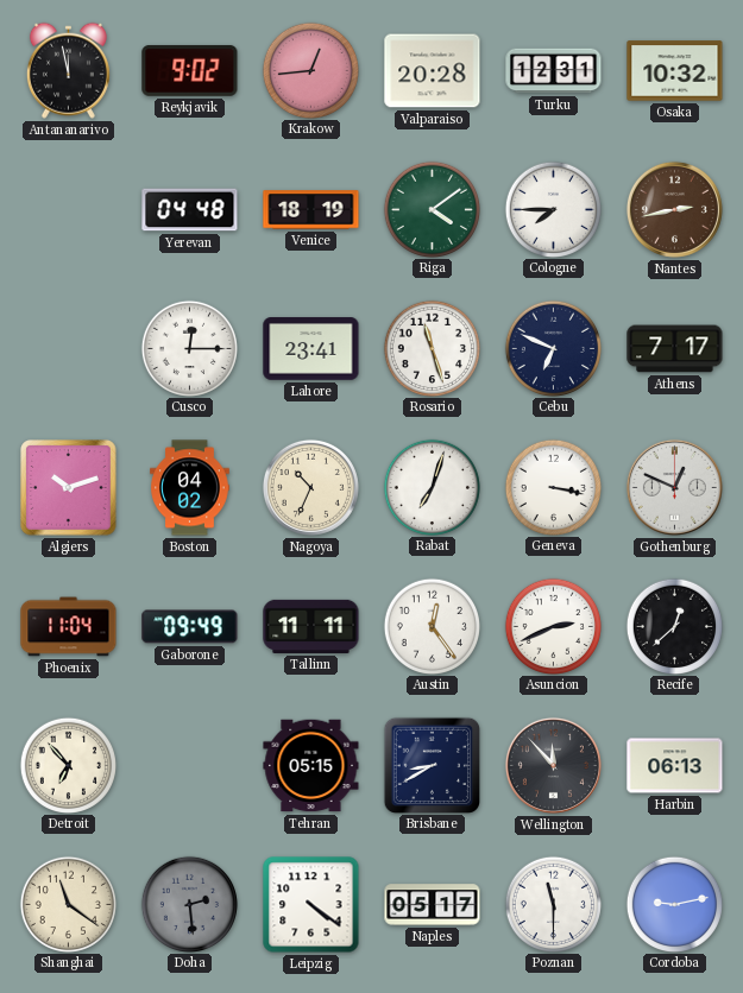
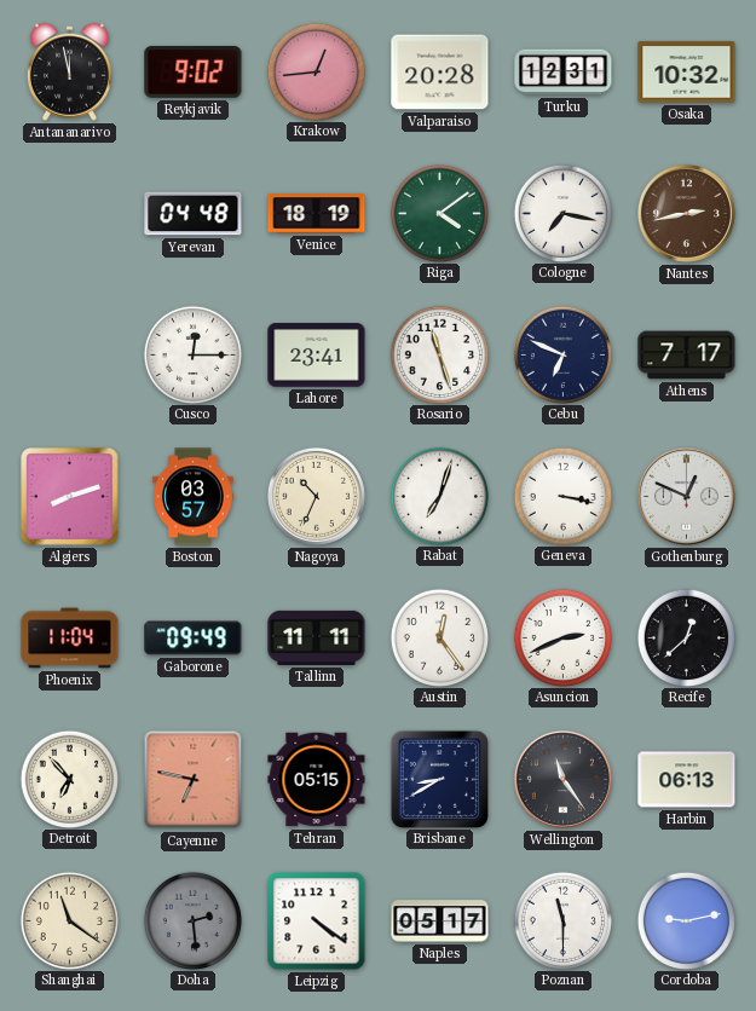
Cologne: 7:45 -> 7:17
Algiers: 10:12 -> 8:12
Boston: 04:02 -> 03:57
Cayenne: none -> 6:47
Wellington: 11:53 -> 11:24
